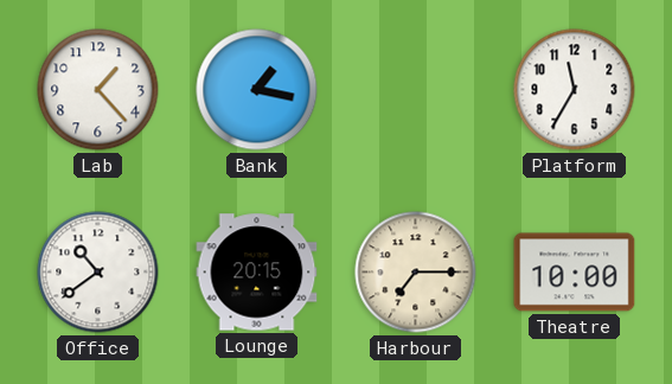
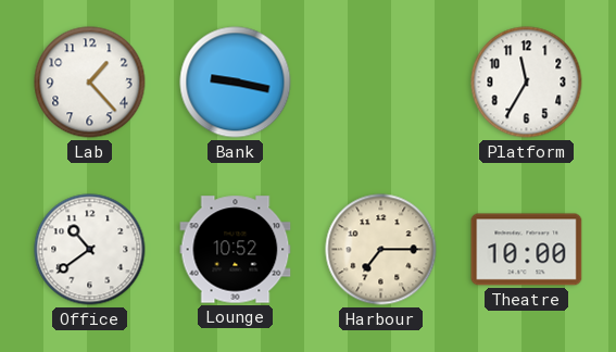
Bank: 1:17 -> 9:17
Lounge: 20:15 -> 10:52
